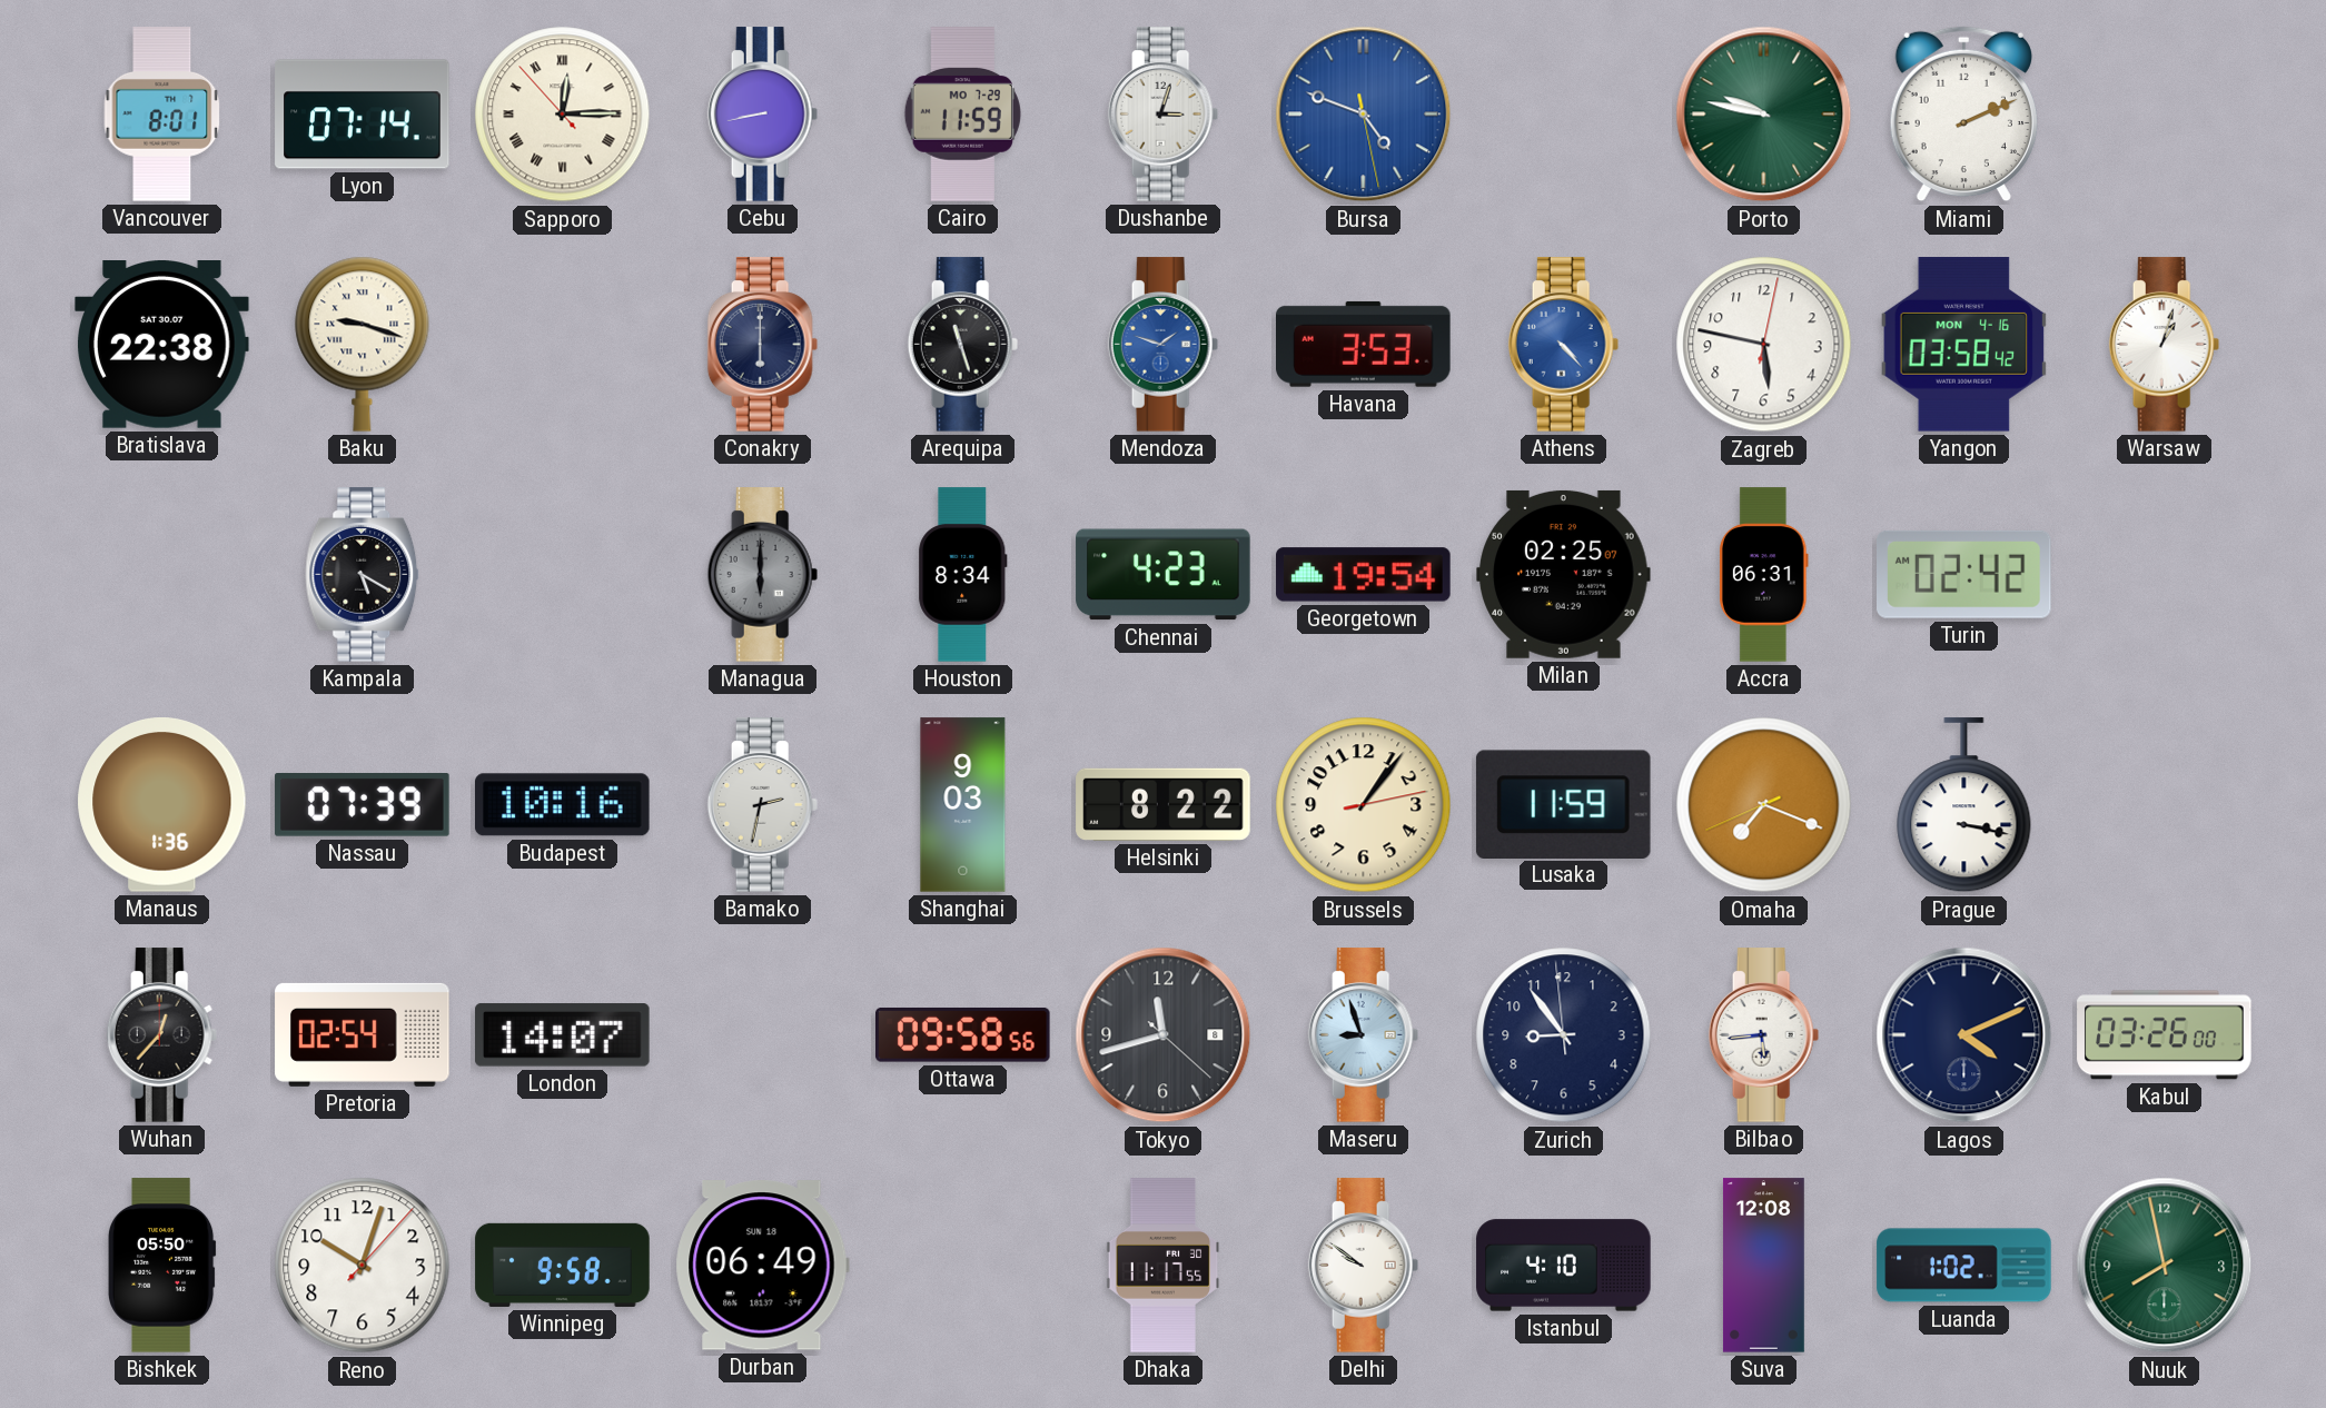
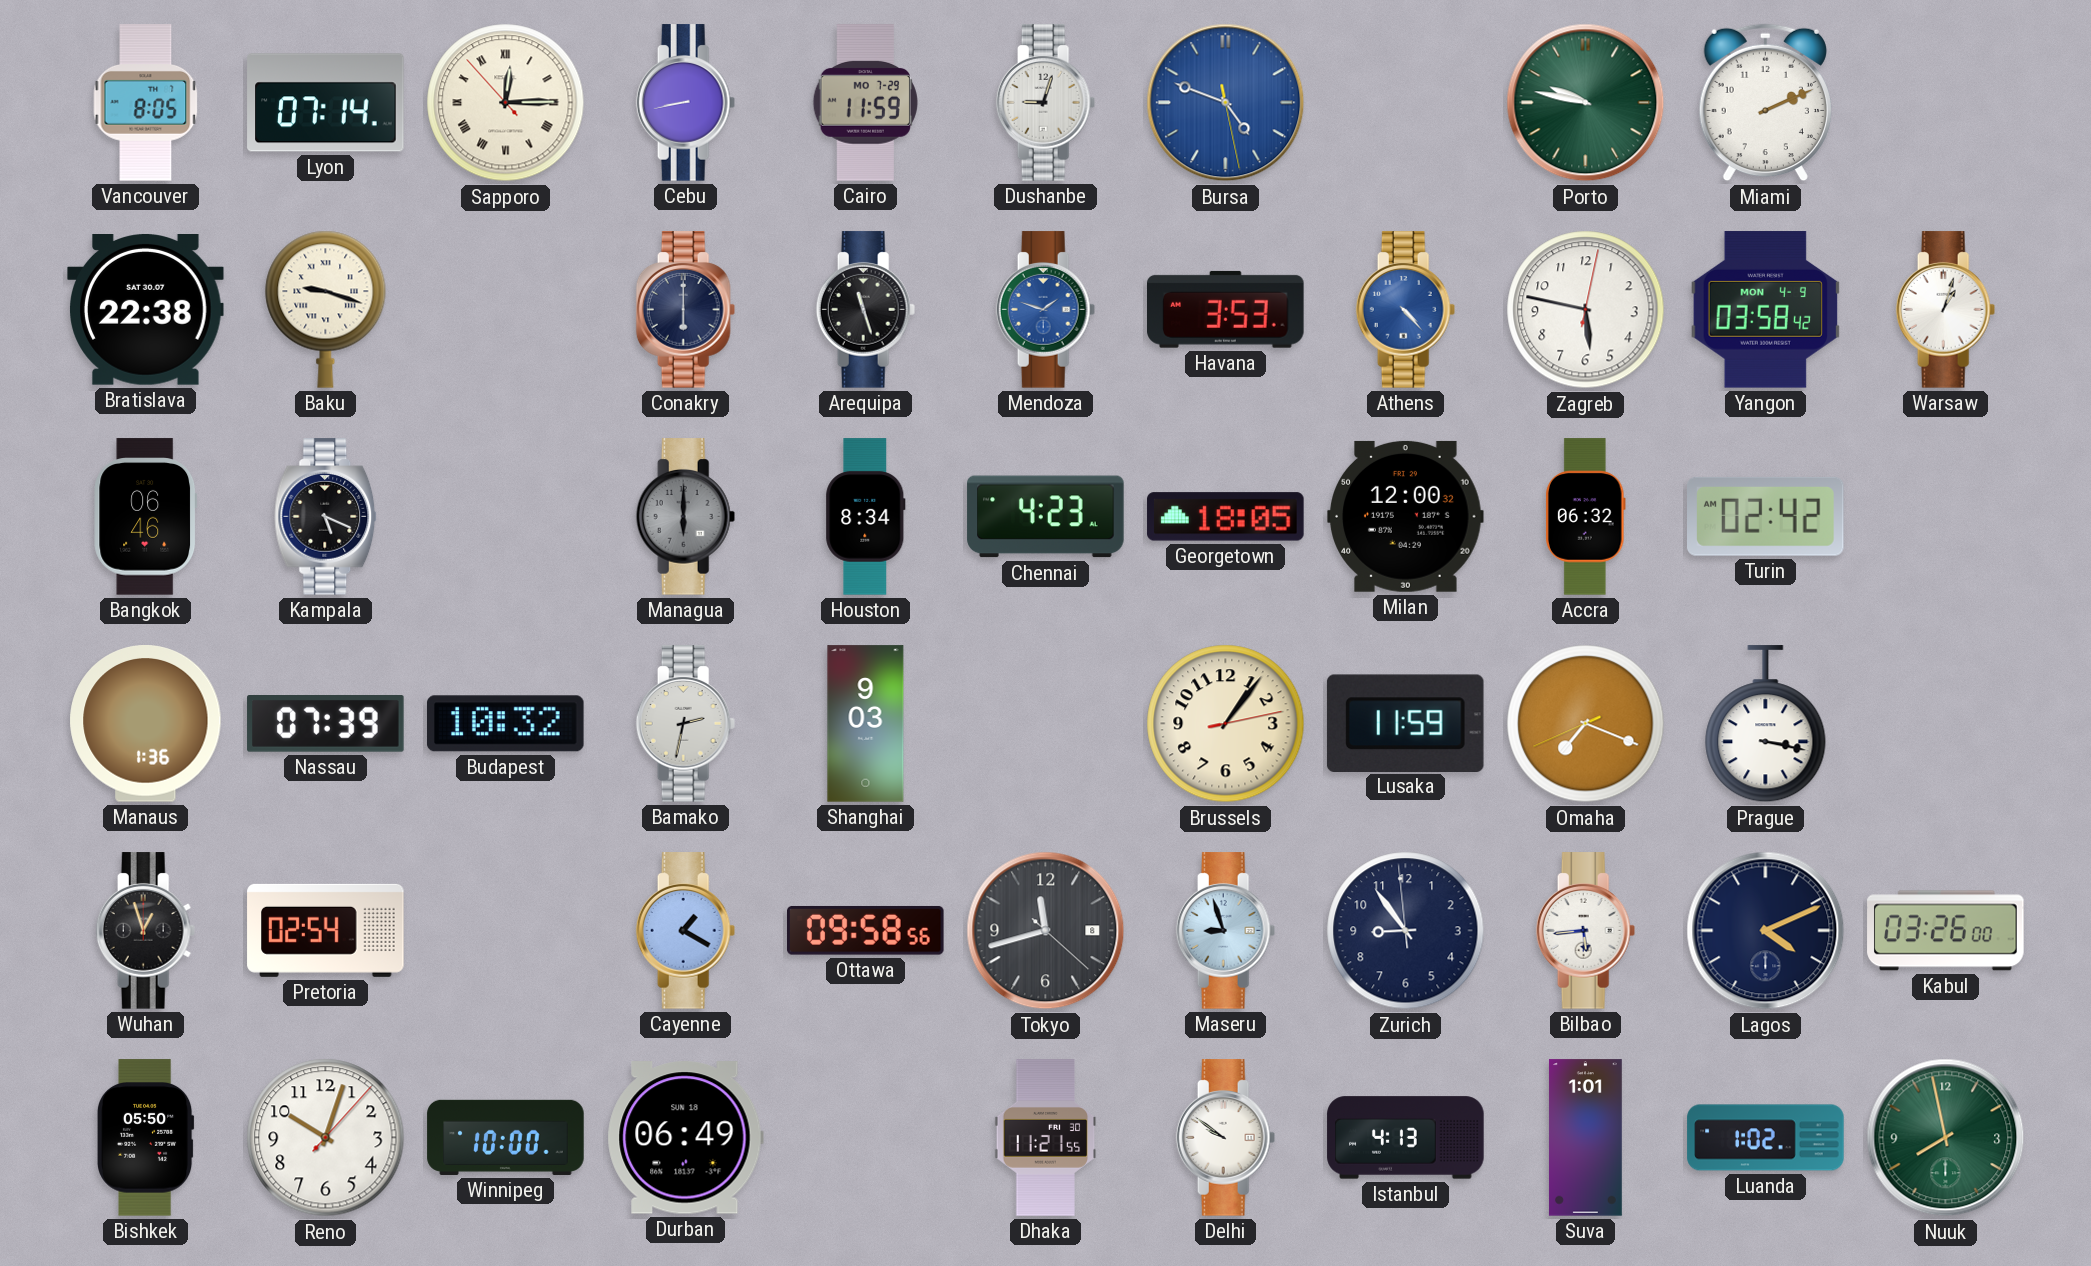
Vancouver: 8:01 -> 8:05
Dushanbe: 3:03 -> 9:03
Yangon date: MON 4-16 -> MON 4-9
Bangkok: none -> 06:46
Kampala: 5:20 -> 5:19
Georgetown: 19:54 -> 18:05
Milan: 02:25 -> 12:00
Accra: 06:31 -> 06:32
Budapest: 10:16 -> 10:32
Helsinki: 8:22 -> none
Wuhan: 12:37 -> 12:57
London: 14:07 -> none
Cayenne: none -> 1:20
Winnipeg: 9:58 -> 10:00
Dhaka: 11:17 -> 11:21
Istanbul: 4:10 -> 4:13
Suva: 12:08 -> 1:01
